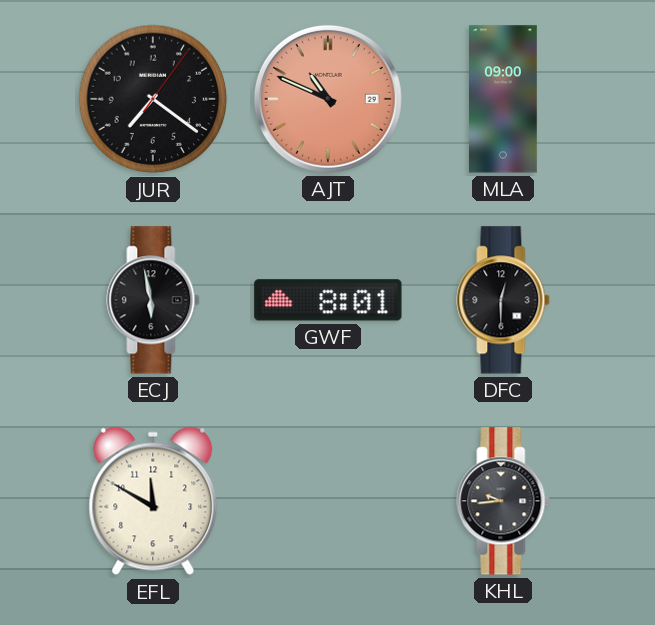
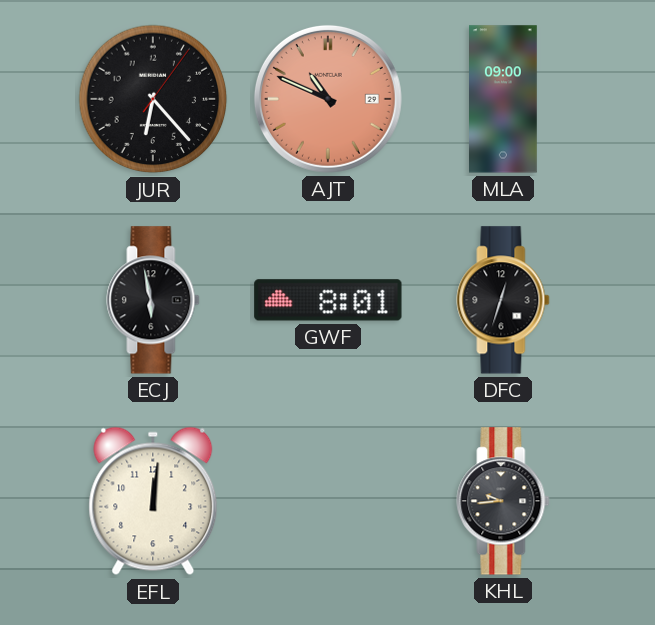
JUR: 7:21 -> 6:23
DFC: 12:30 -> 12:33
EFL: 11:50 -> 12:01
